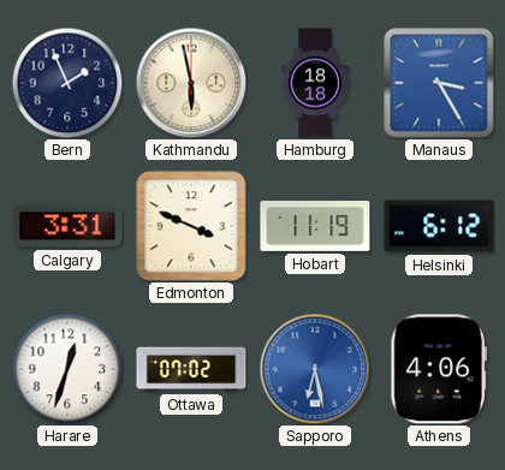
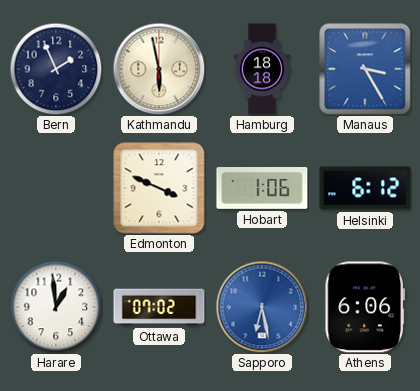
Calgary: 3:31 -> none
Hobart: 11:19 -> 1:06
Harare: 12:33 -> 12:59
Athens: 4:06 -> 6:06
